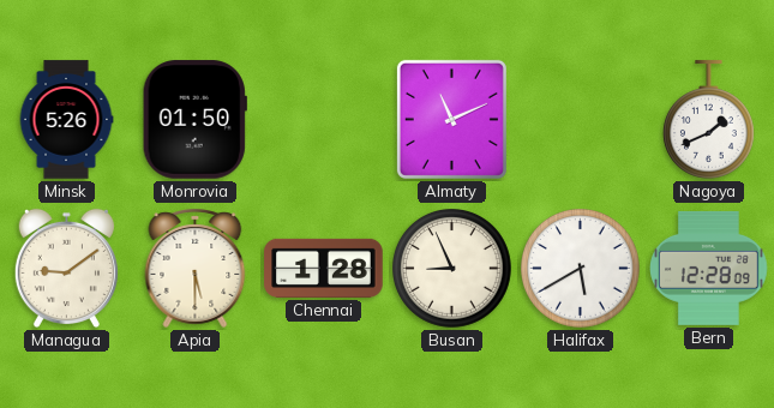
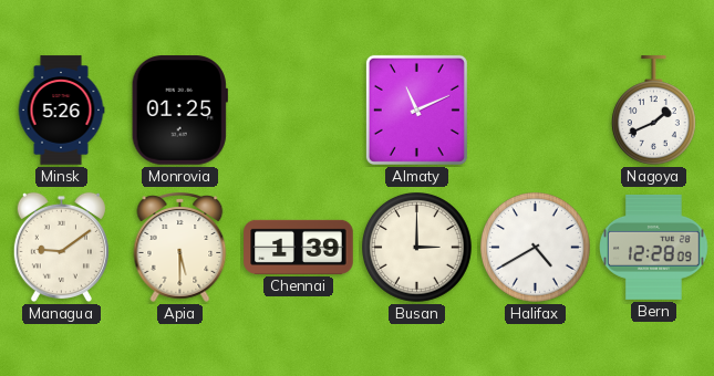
Monrovia: 01:50 -> 01:25
Chennai: 1:28 -> 1:39
Busan: 8:56 -> 3:00
Halifax: 5:40 -> 4:40
